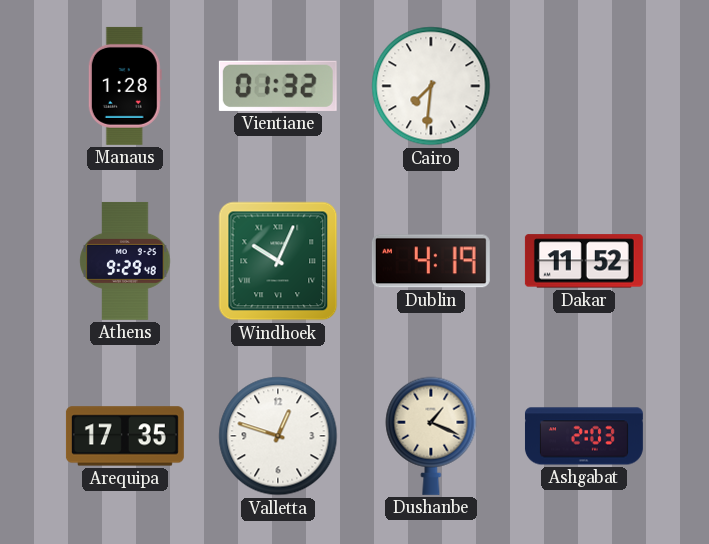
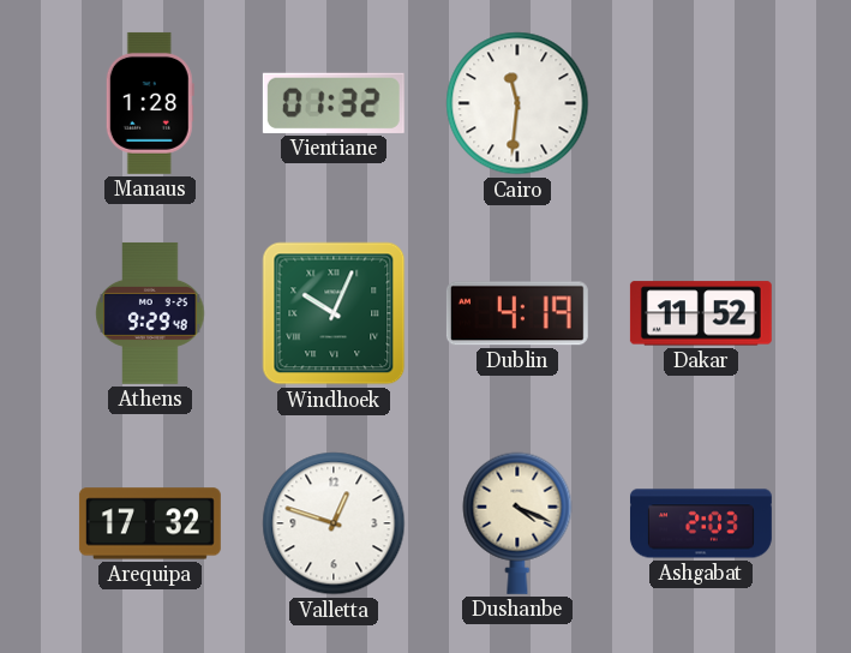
Cairo: 7:31 -> 11:31
Arequipa: 17:35 -> 17:32
Dushanbe: 1:19 -> 4:19
